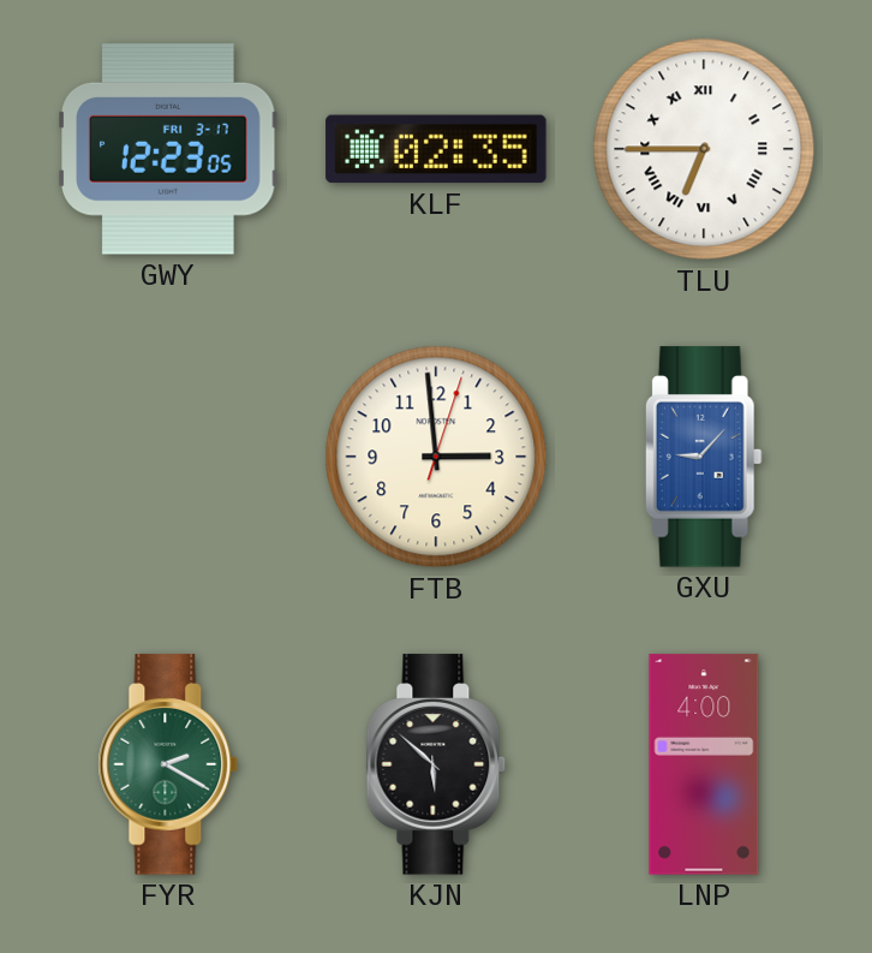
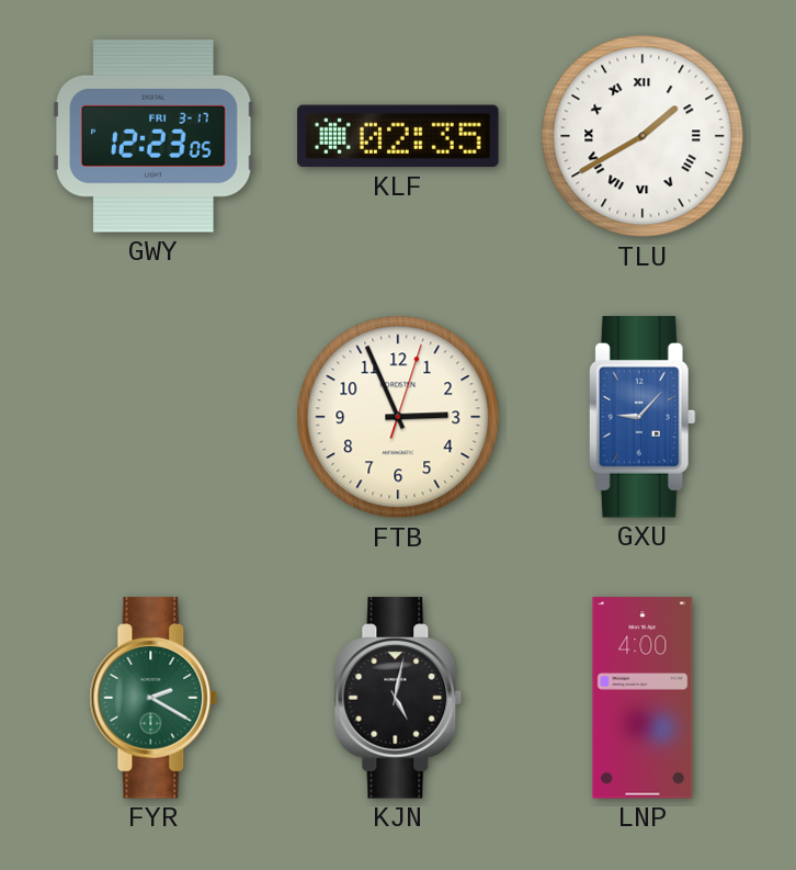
TLU: 6:45 -> 1:40
FTB: 2:59 -> 2:56
KJN: 5:52 -> 5:02
